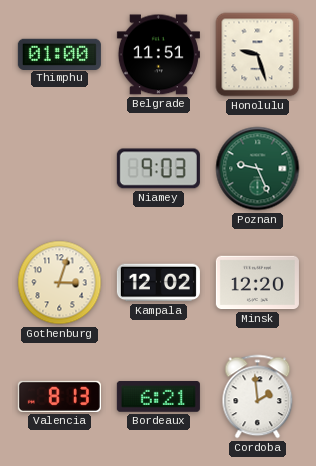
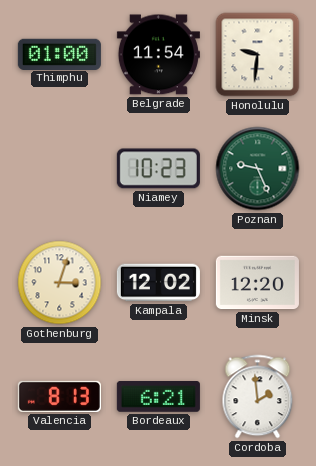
Belgrade: 11:51 -> 11:54
Honolulu: 9:27 -> 9:31
Niamey: 9:03 -> 10:23
